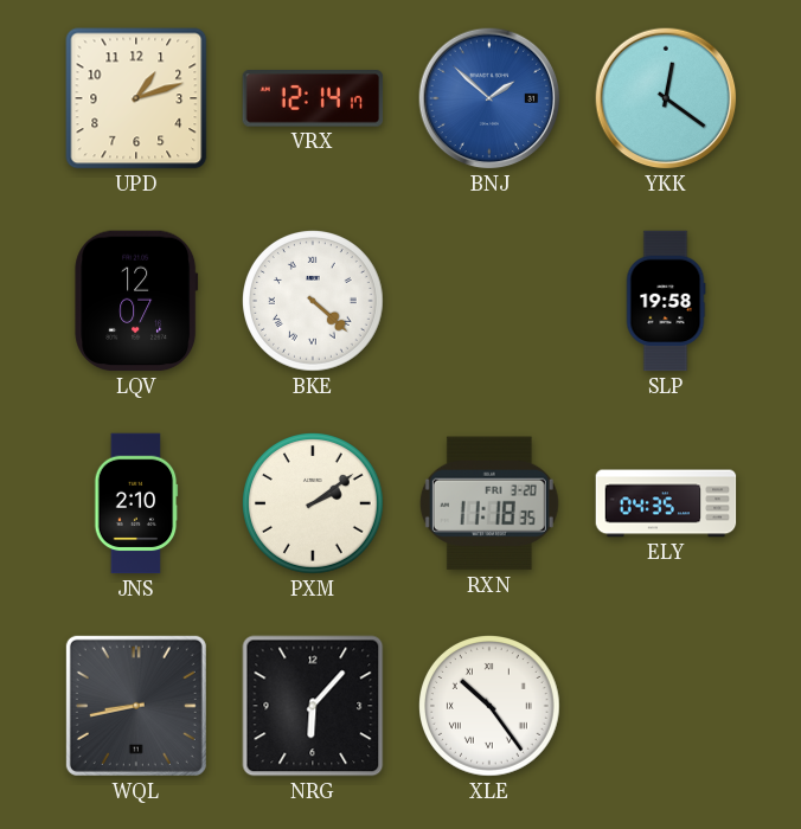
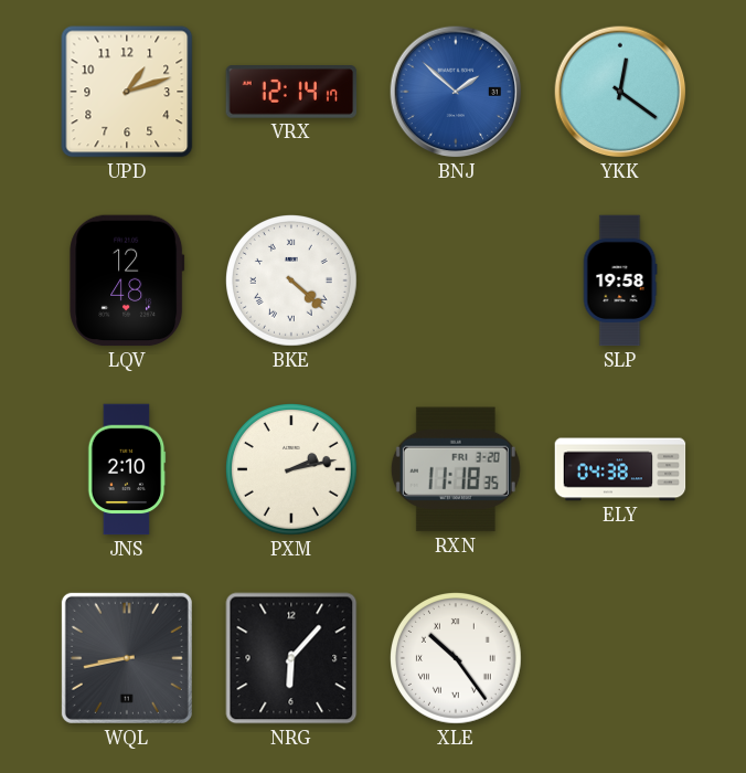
LQV: 12:07 -> 12:48
PXM: 2:09 -> 2:13
ELY: 04:35 -> 04:38
